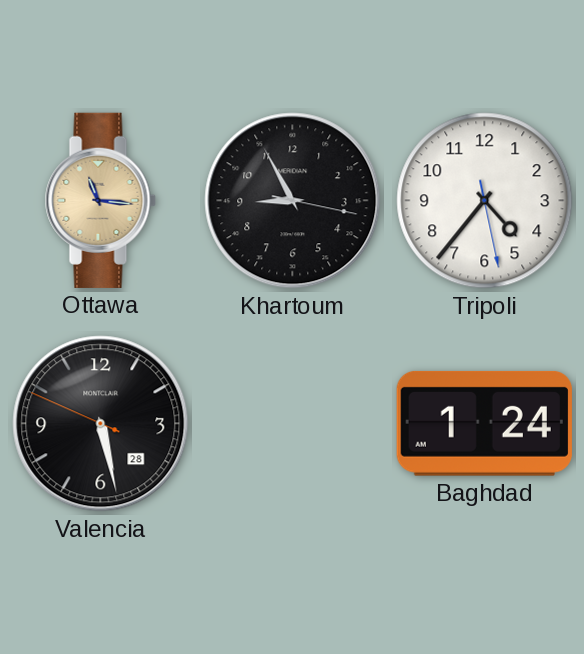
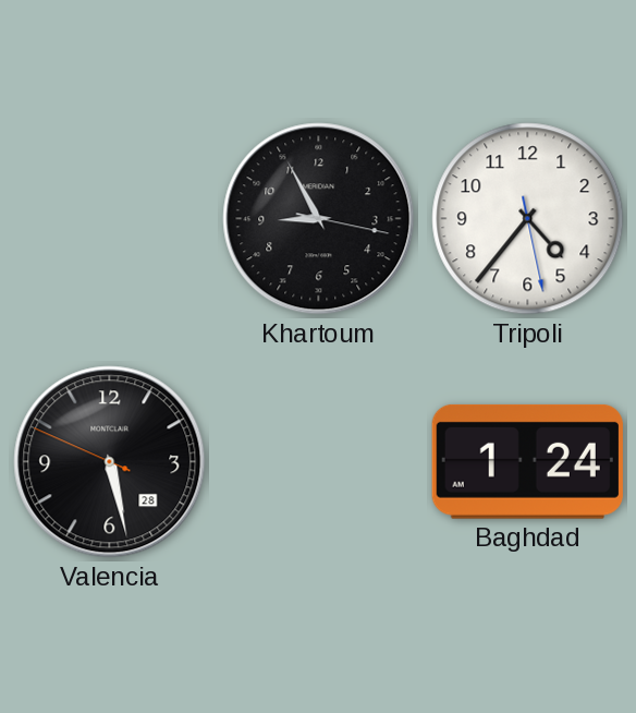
Ottawa: 11:16 -> none
